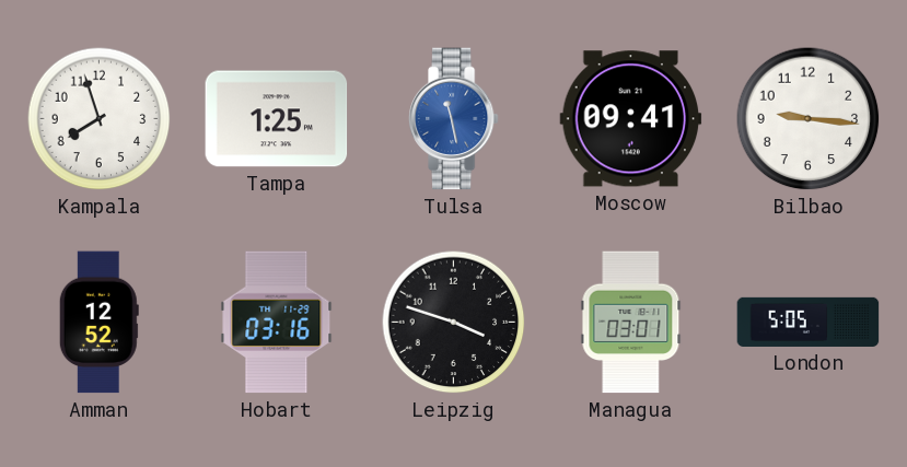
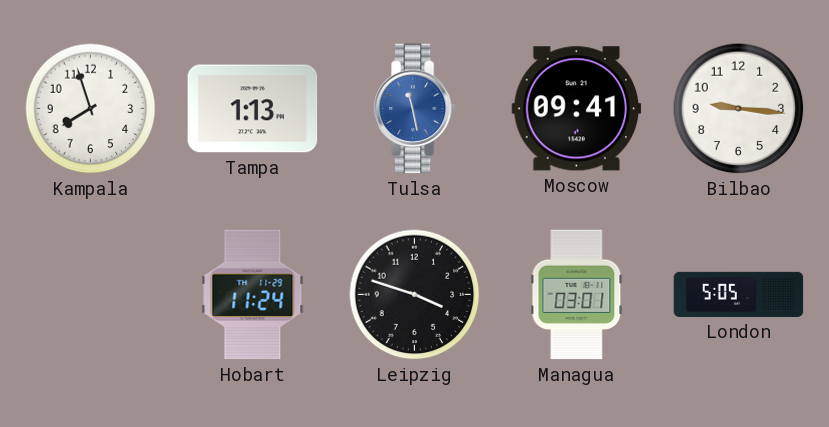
Tampa: 1:25 -> 1:13
Amman: 12:52 -> none
Hobart: 03:16 -> 11:24
